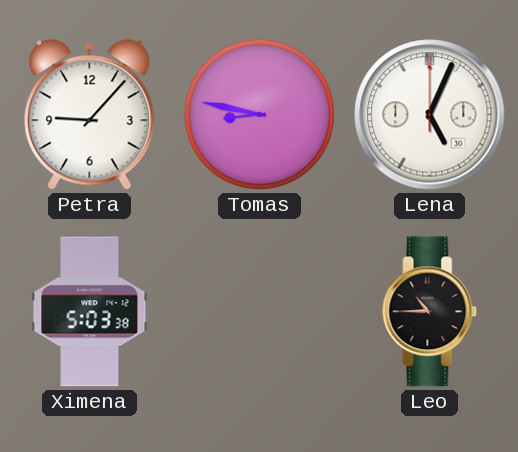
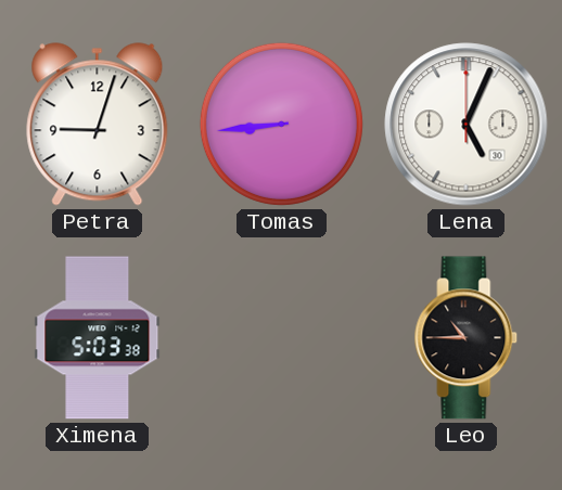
Petra: 9:07 -> 9:03
Tomas: 8:47 -> 8:44
